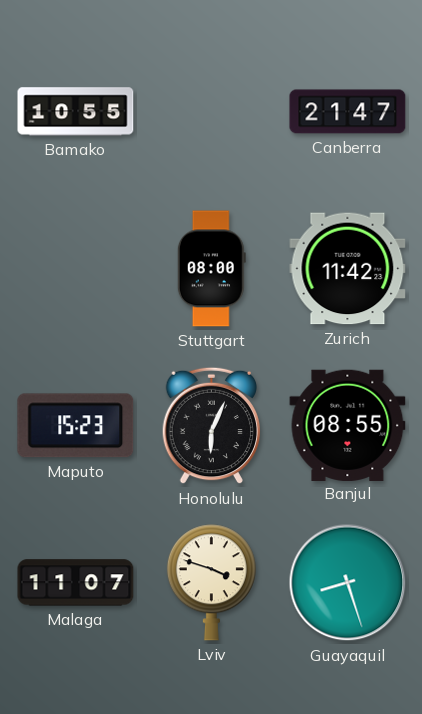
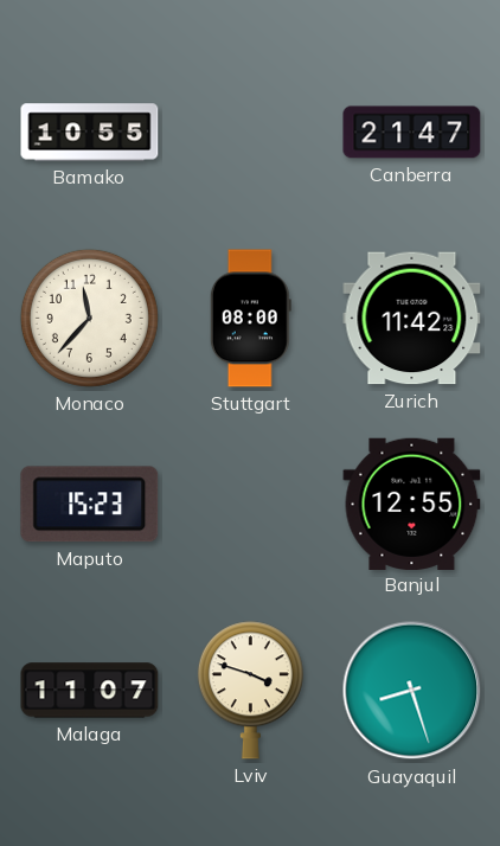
Monaco: none -> 11:37
Honolulu: 6:04 -> none
Banjul: 08:55 -> 12:55
